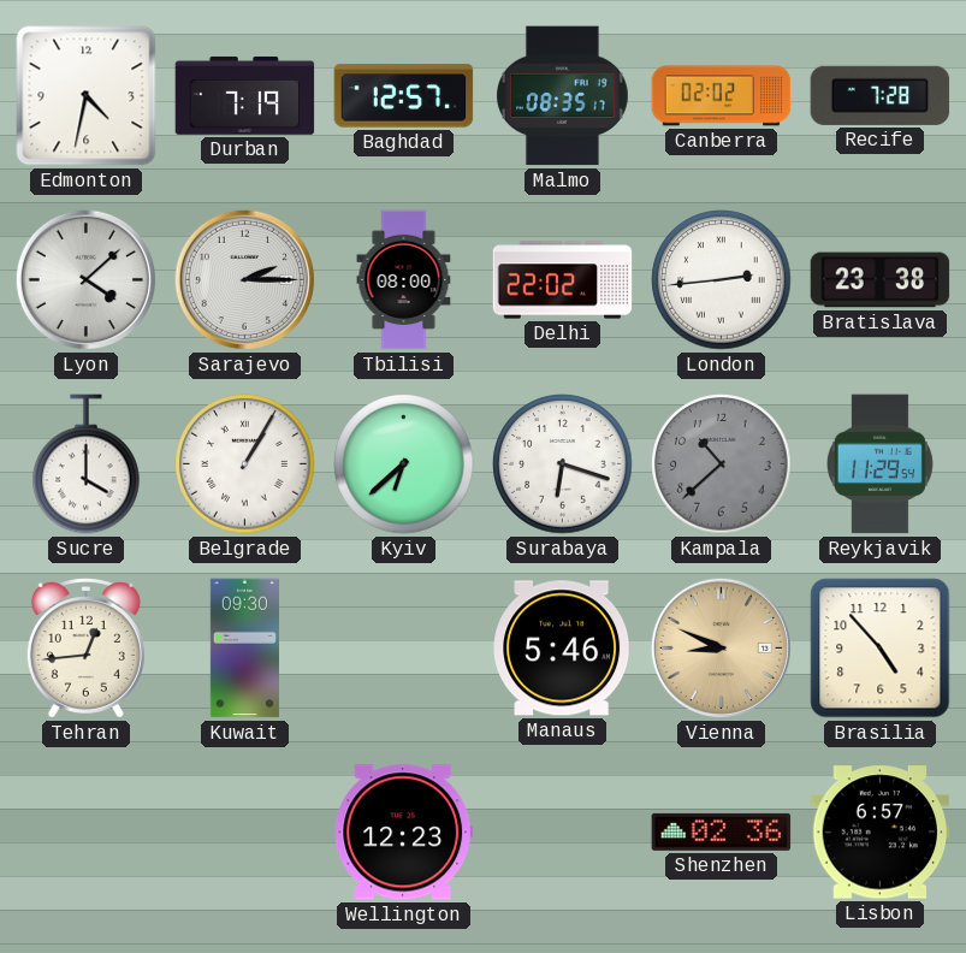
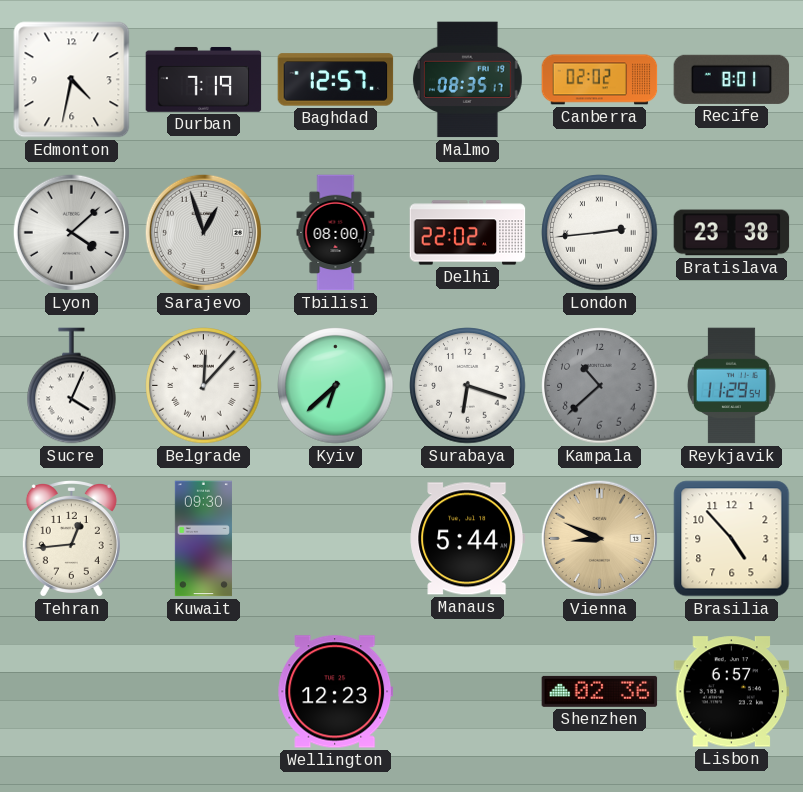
Recife: 7:28 -> 8:01
Sarajevo: 2:15 -> 12:57
Sucre: 4:00 -> 4:04
Belgrade: 1:05 -> 12:07
Manaus: 5:46 -> 5:44
